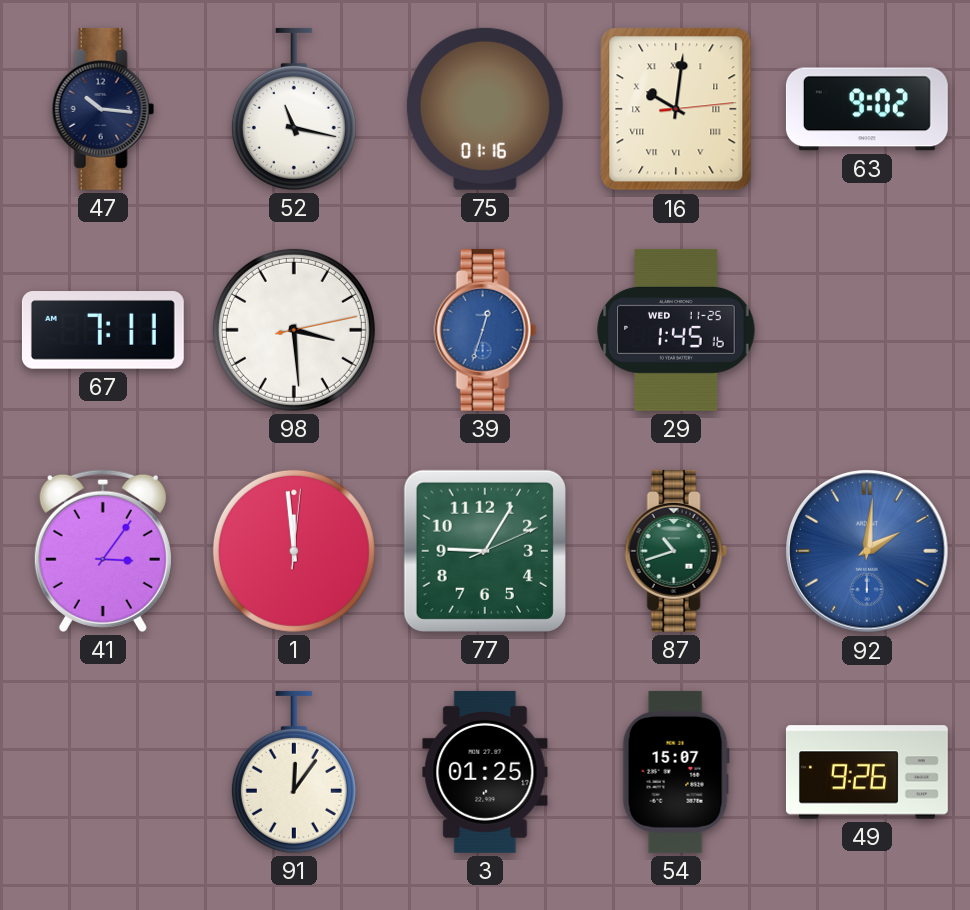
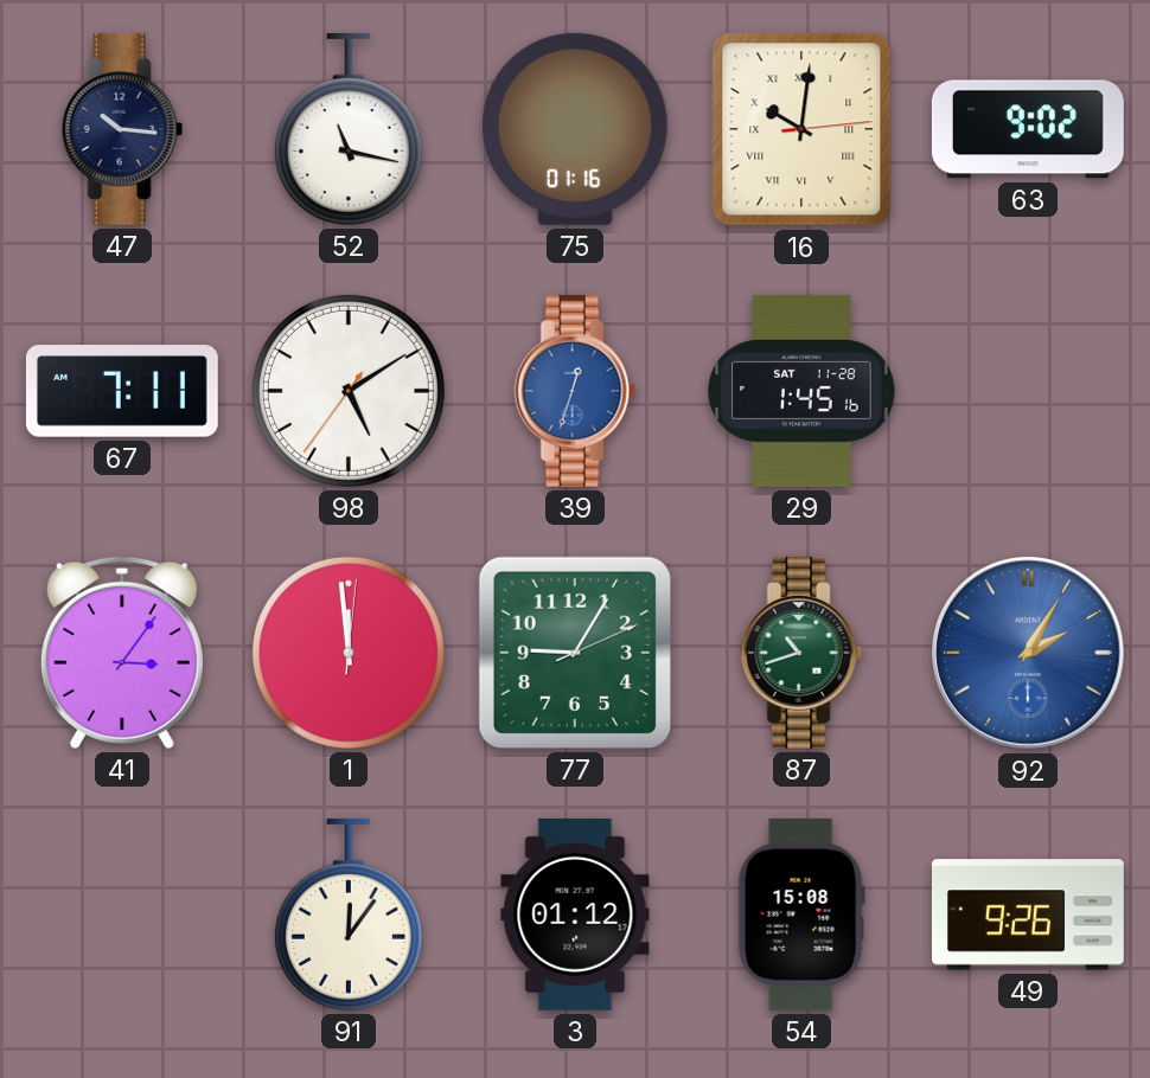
98: 3:29 -> 5:09
29 date: WED 11-25 -> SAT 11-28
92: 2:01 -> 2:05
3: 01:25 -> 01:12
54: 15:07 -> 15:08
